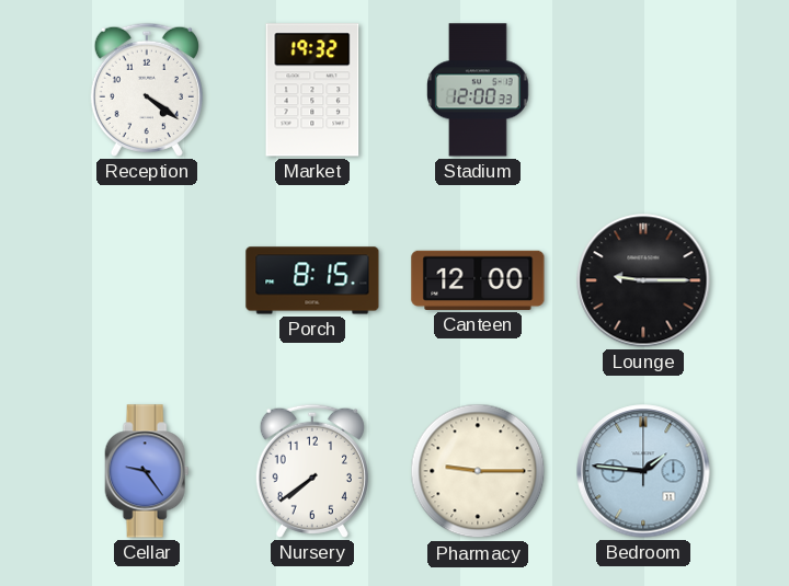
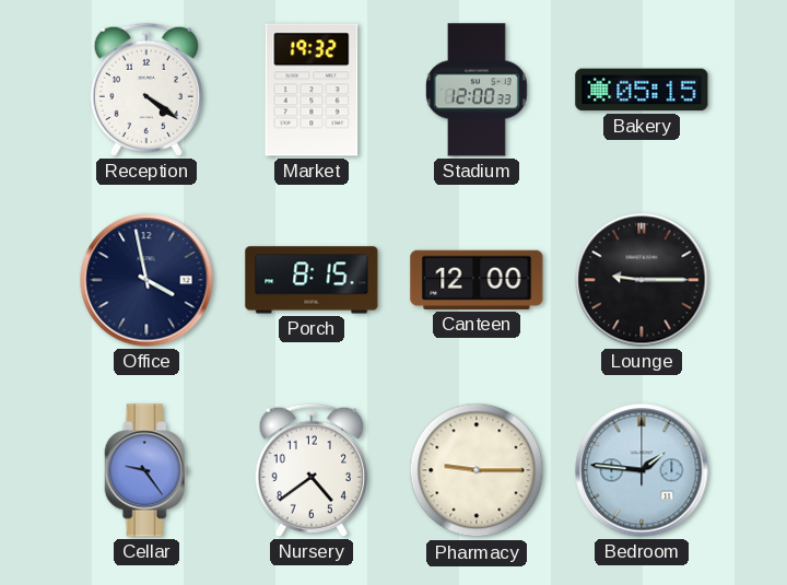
Bakery: none -> 05:15
Office: none -> 3:58
Nursery: 7:39 -> 4:39
